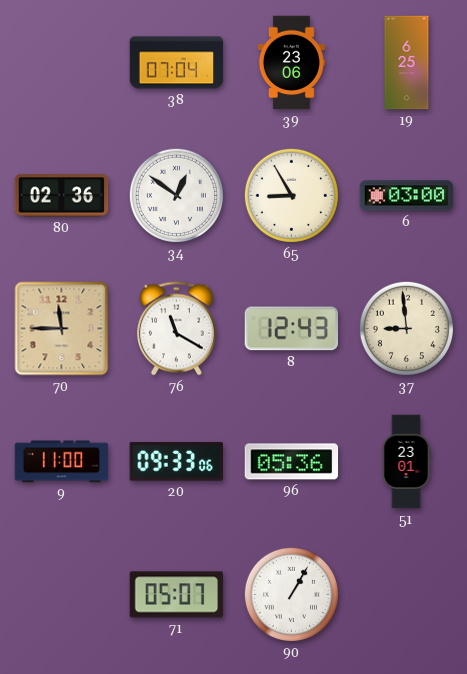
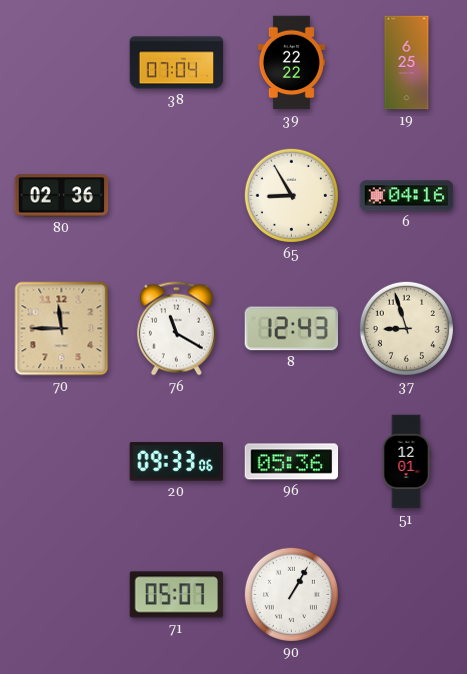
39: 23:06 -> 22:22
34: 12:51 -> none
6: 03:00 -> 04:16
37: 8:59 -> 8:57
9: 11:00 -> none
51: 23:01 -> 12:01
